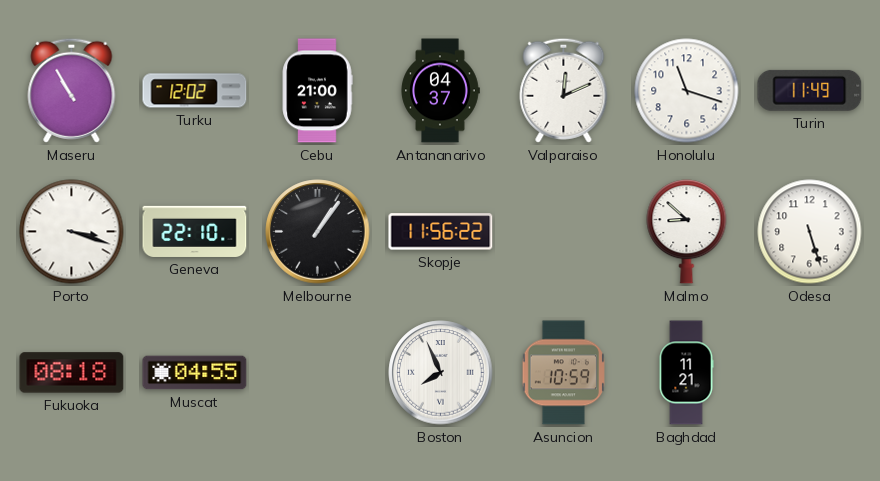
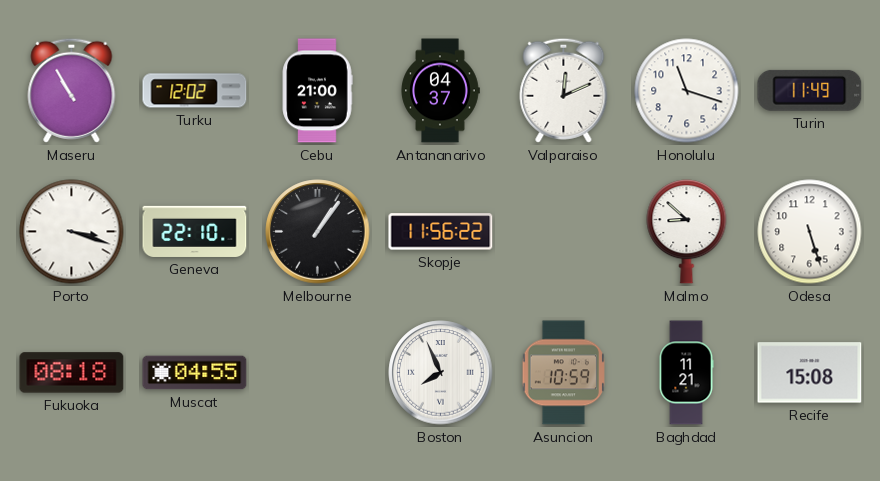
Recife: none -> 15:08
